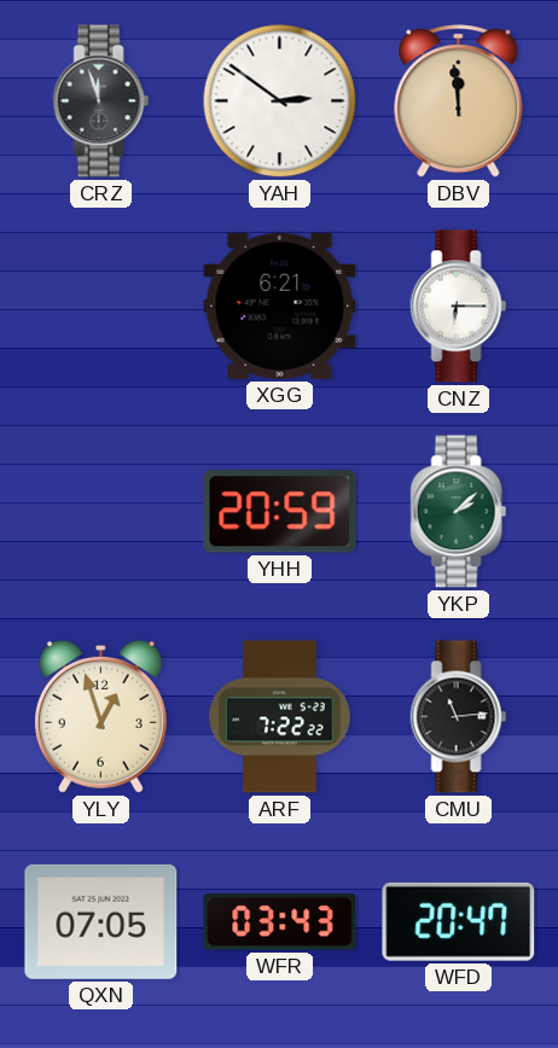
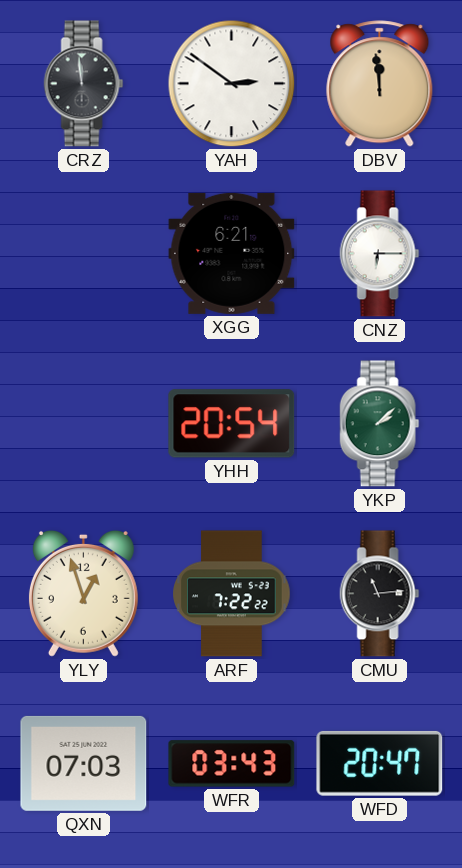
CRZ: 11:57 -> 11:59
YHH: 20:59 -> 20:54
QXN: 07:05 -> 07:03
